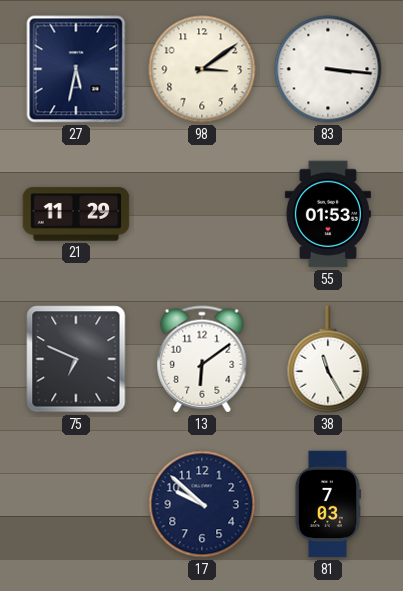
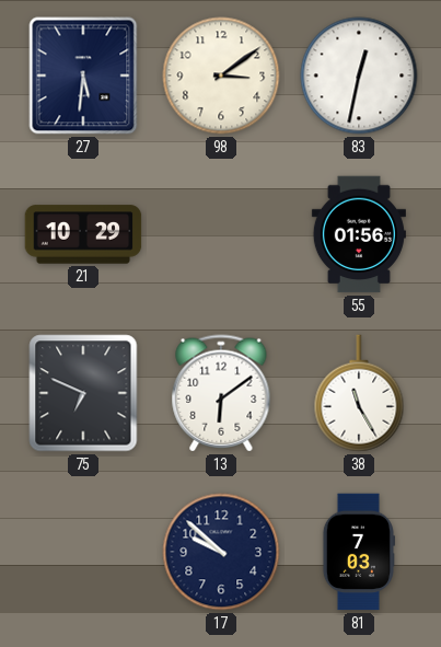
27: 5:32 -> 5:31
83: 3:16 -> 12:32
21: 11:29 -> 10:29
55: 01:53 -> 01:56
